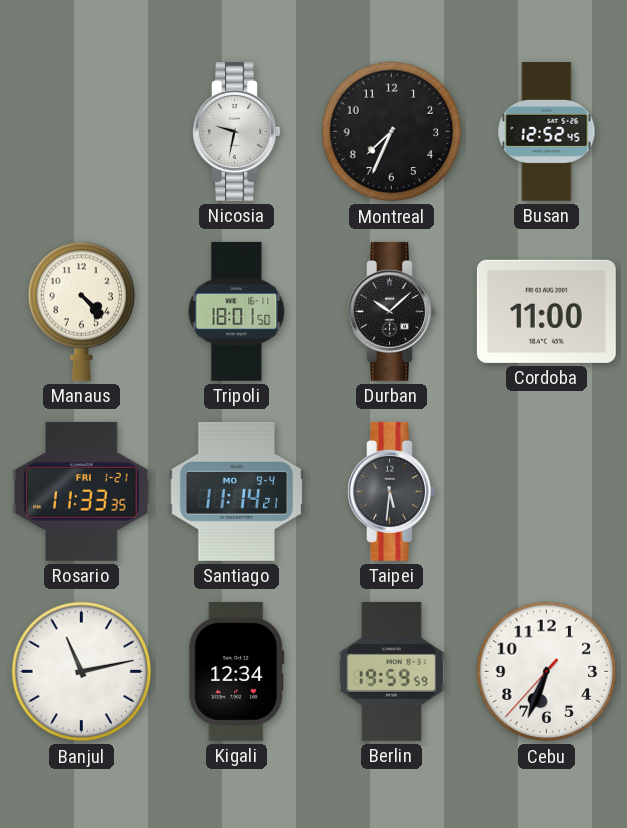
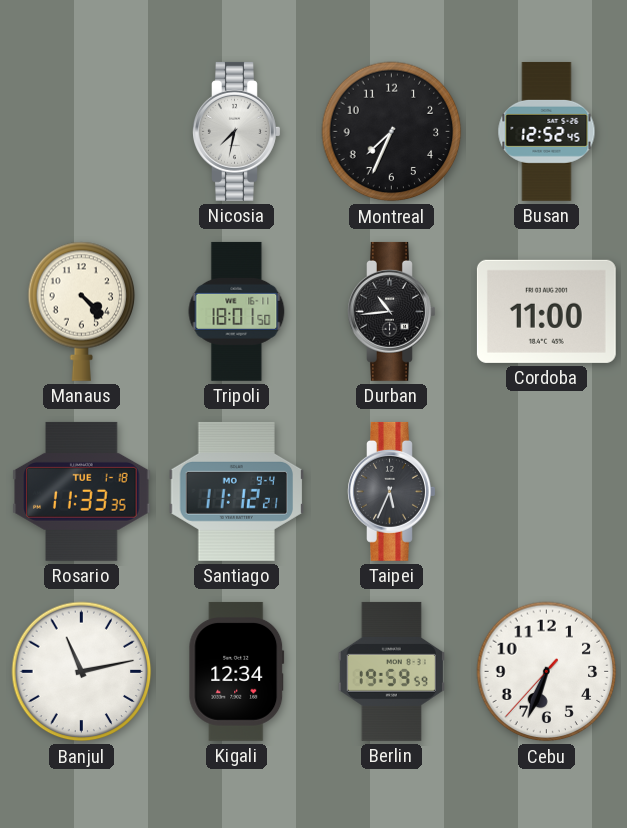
Nicosia: 9:32 -> 7:32
Durban: 10:08 -> 10:44
Rosario date: FRI 1-21 -> TUE 1-18
Santiago: 11:14 -> 11:12
Taipei: 5:31 -> 5:34
